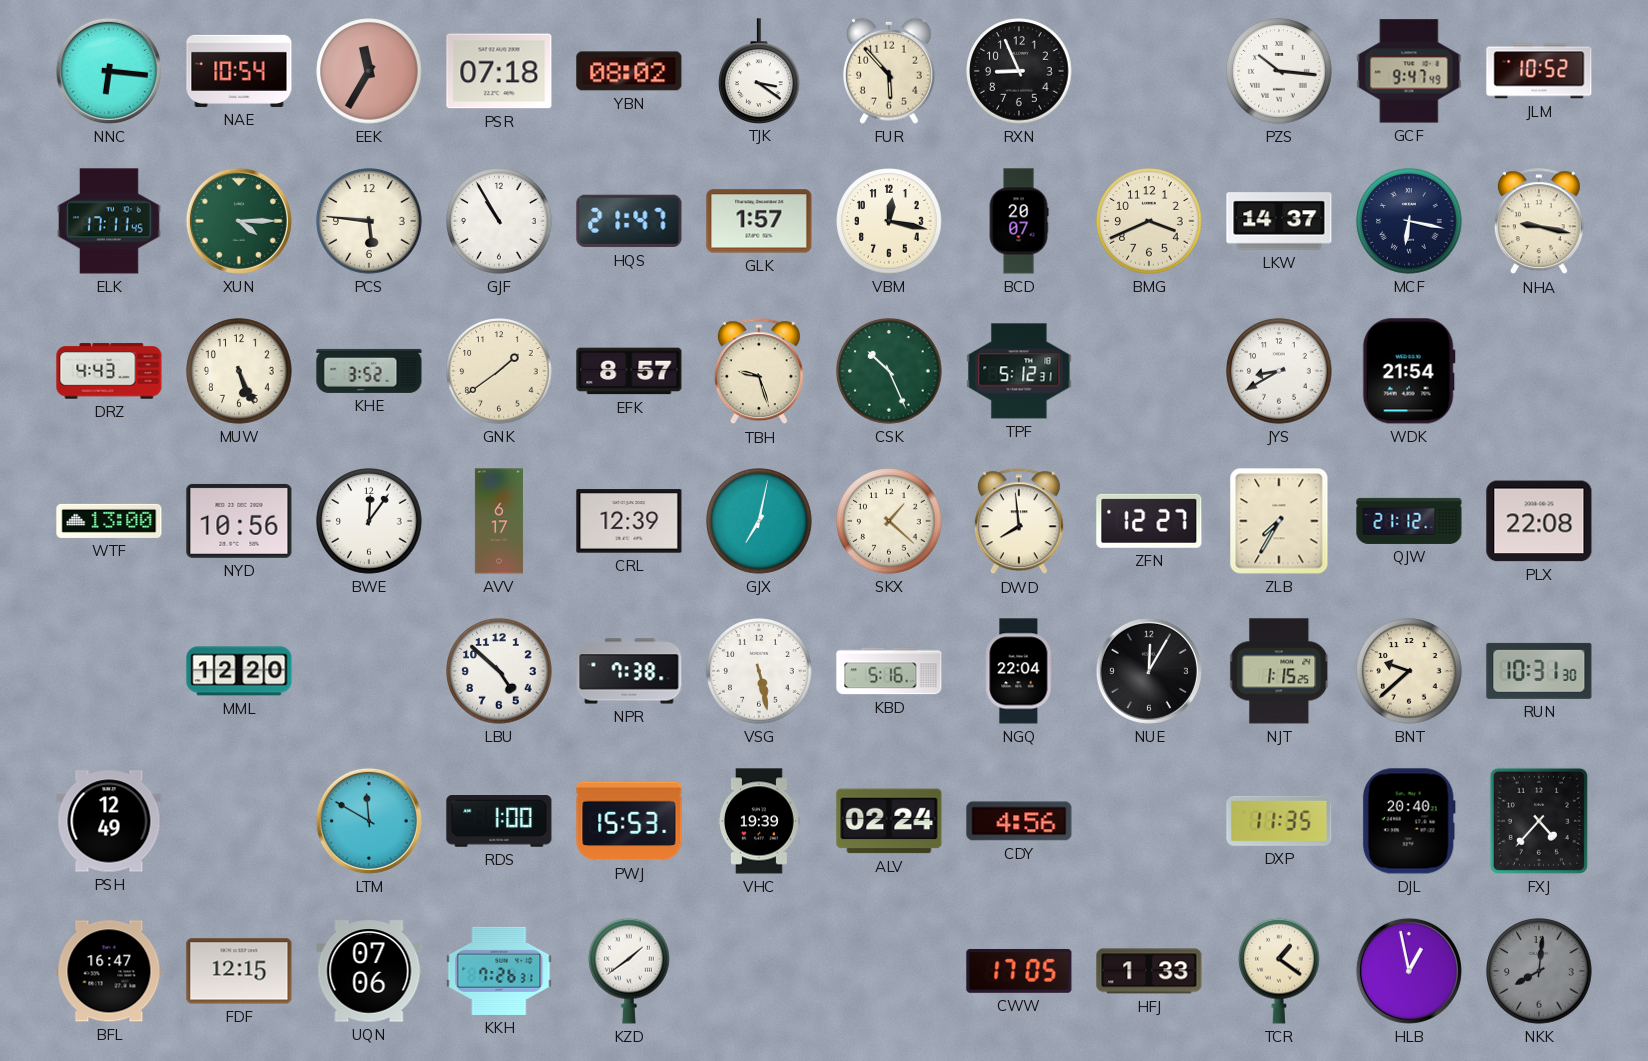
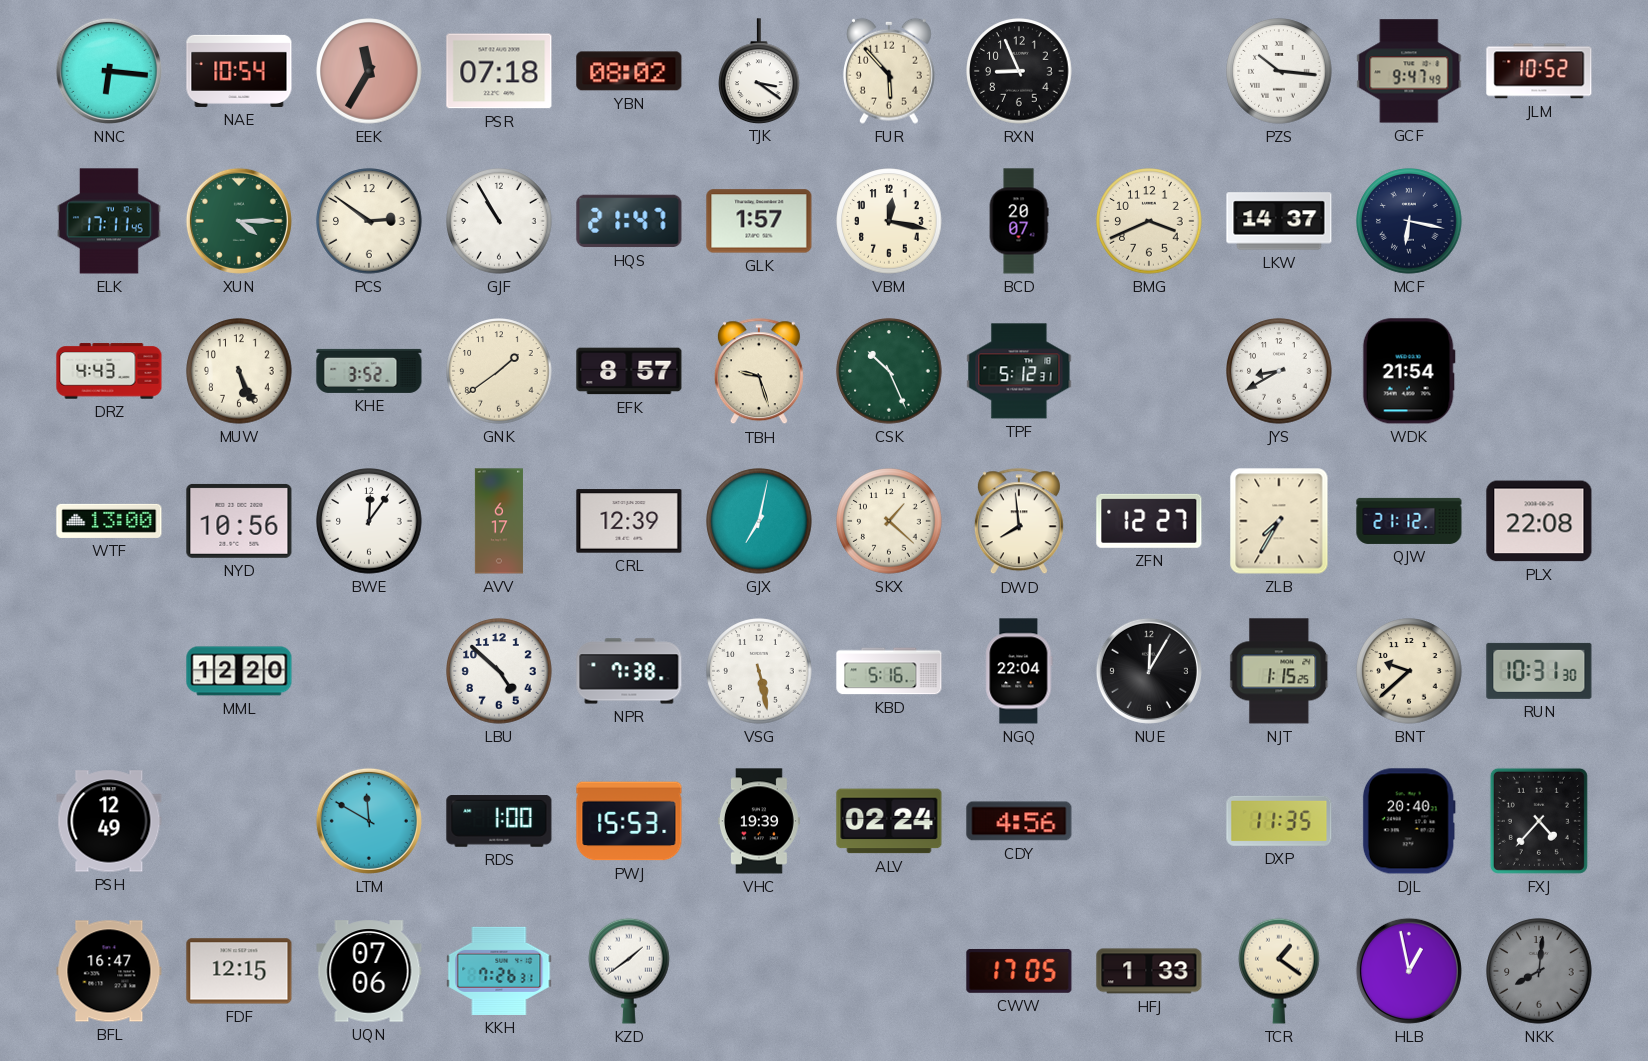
PCS: 5:46 -> 2:51
NHA: 9:17 -> none
